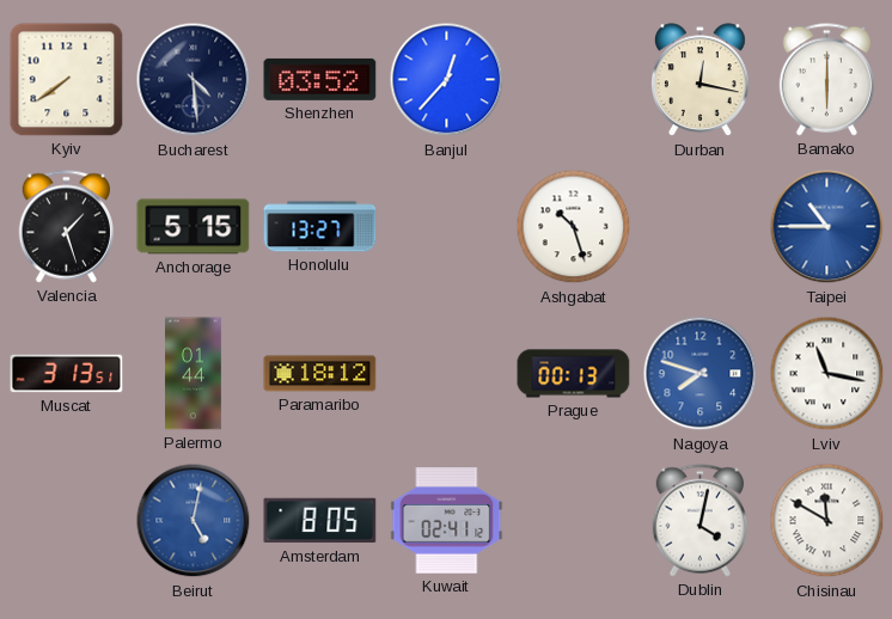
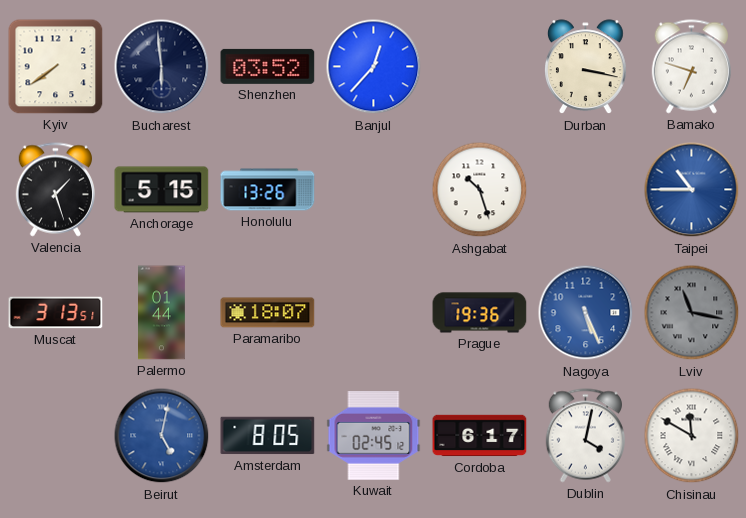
Bucharest: 4:29 -> 5:59
Durban: 12:17 -> 3:17
Bamako: 6:00 -> 6:48
Honolulu: 13:27 -> 13:26
Paramaribo: 18:12 -> 18:07
Prague: 00:13 -> 19:36
Nagoya: 7:48 -> 5:26
Lviv dial: white -> grey
Kuwait: 02:41 -> 02:45
Cordoba: none -> 6:17
